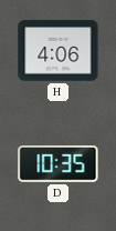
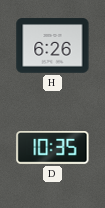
H: 4:06 -> 6:26
